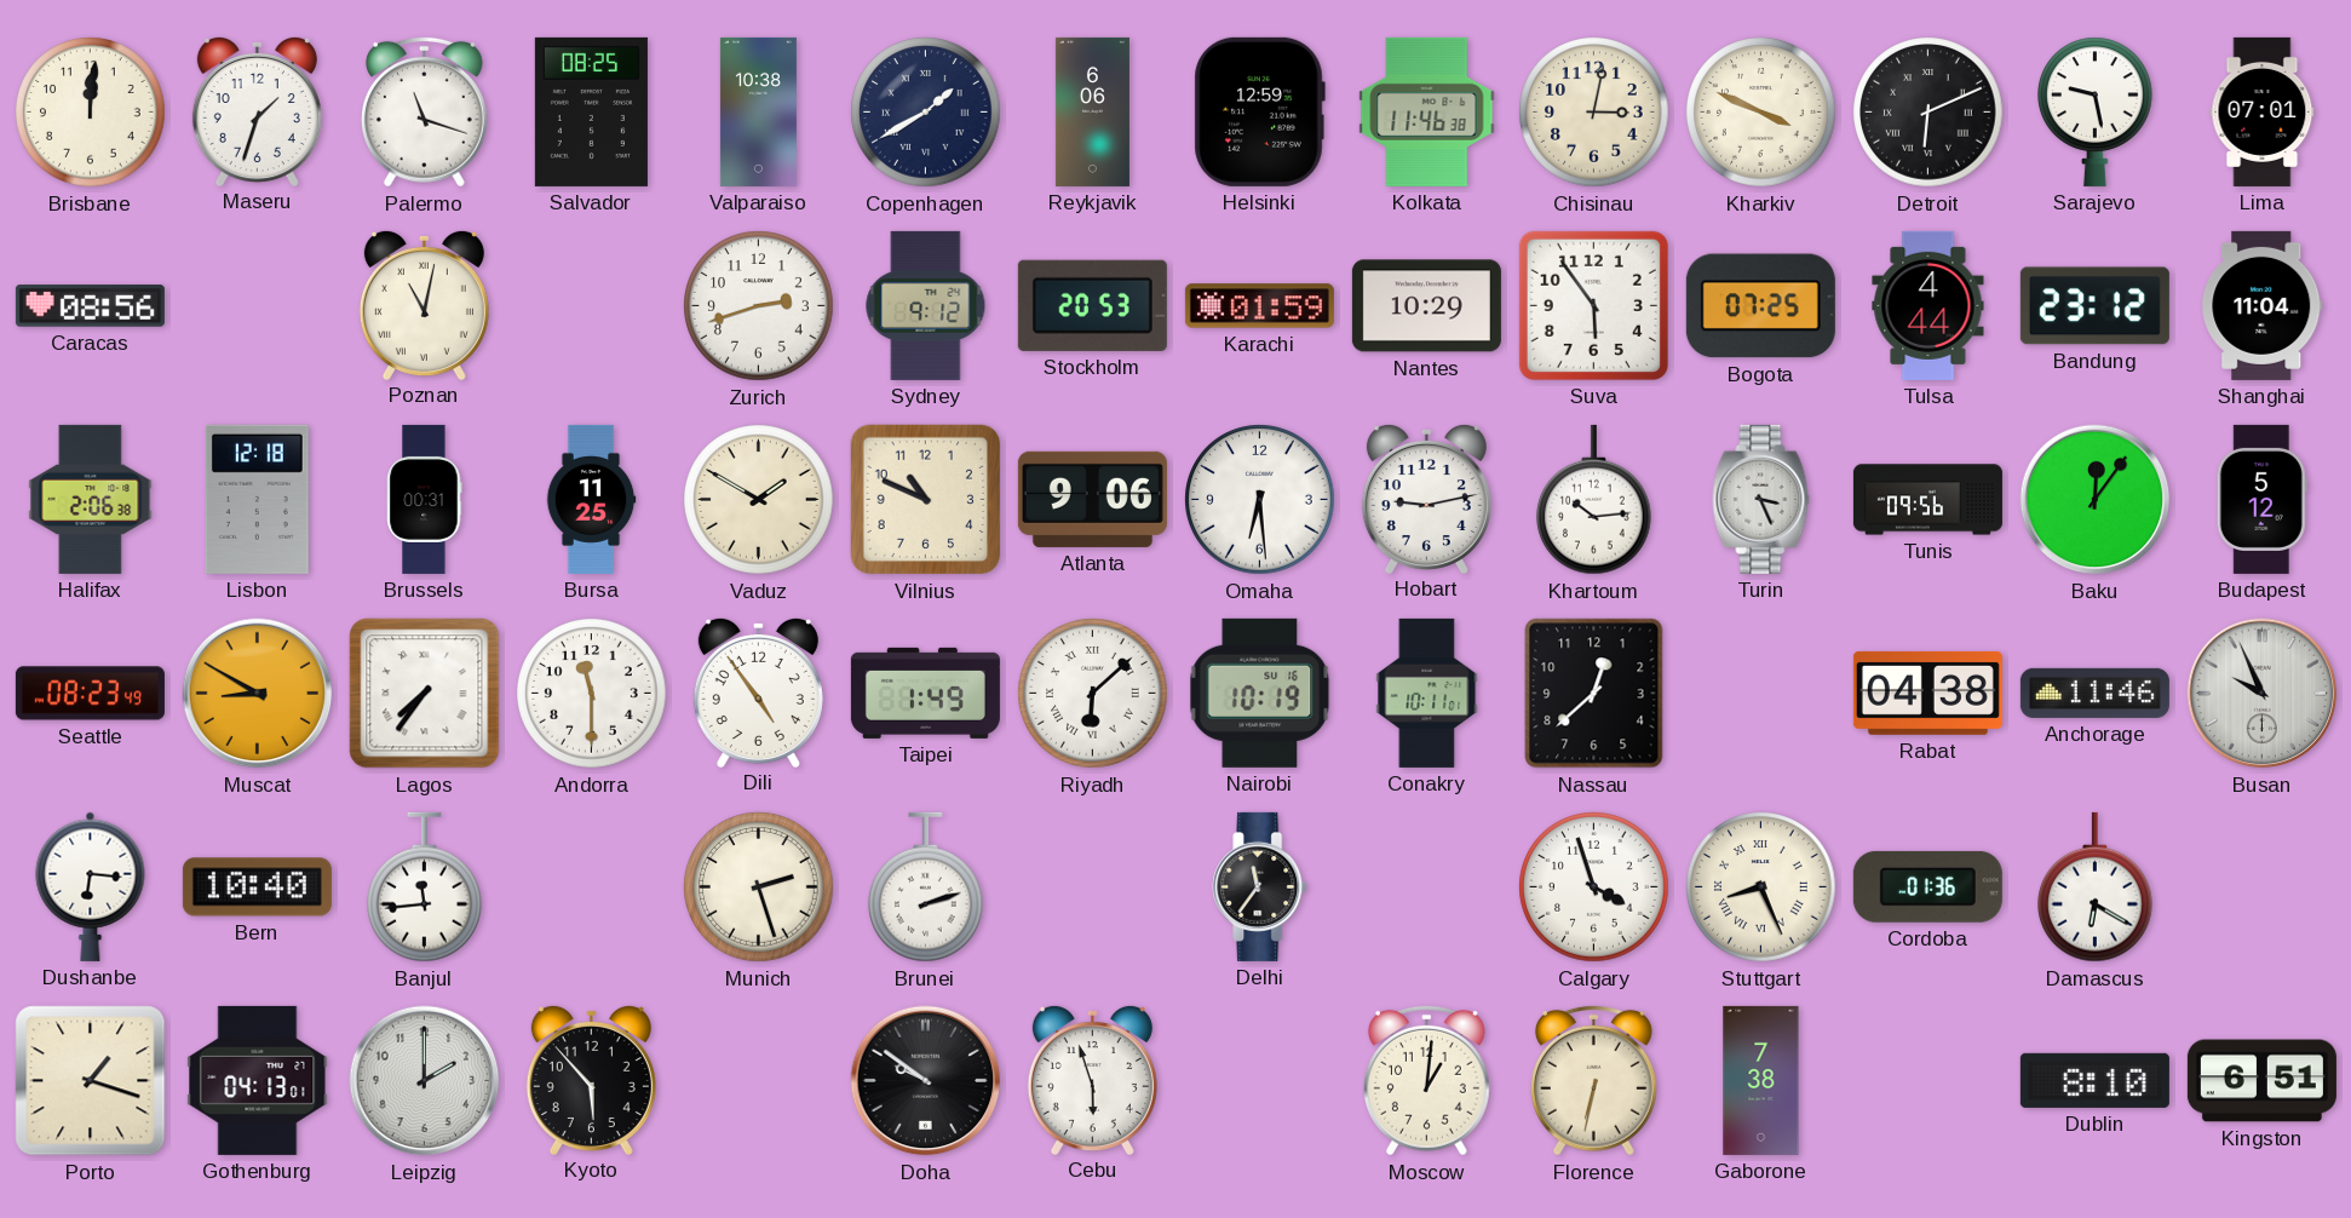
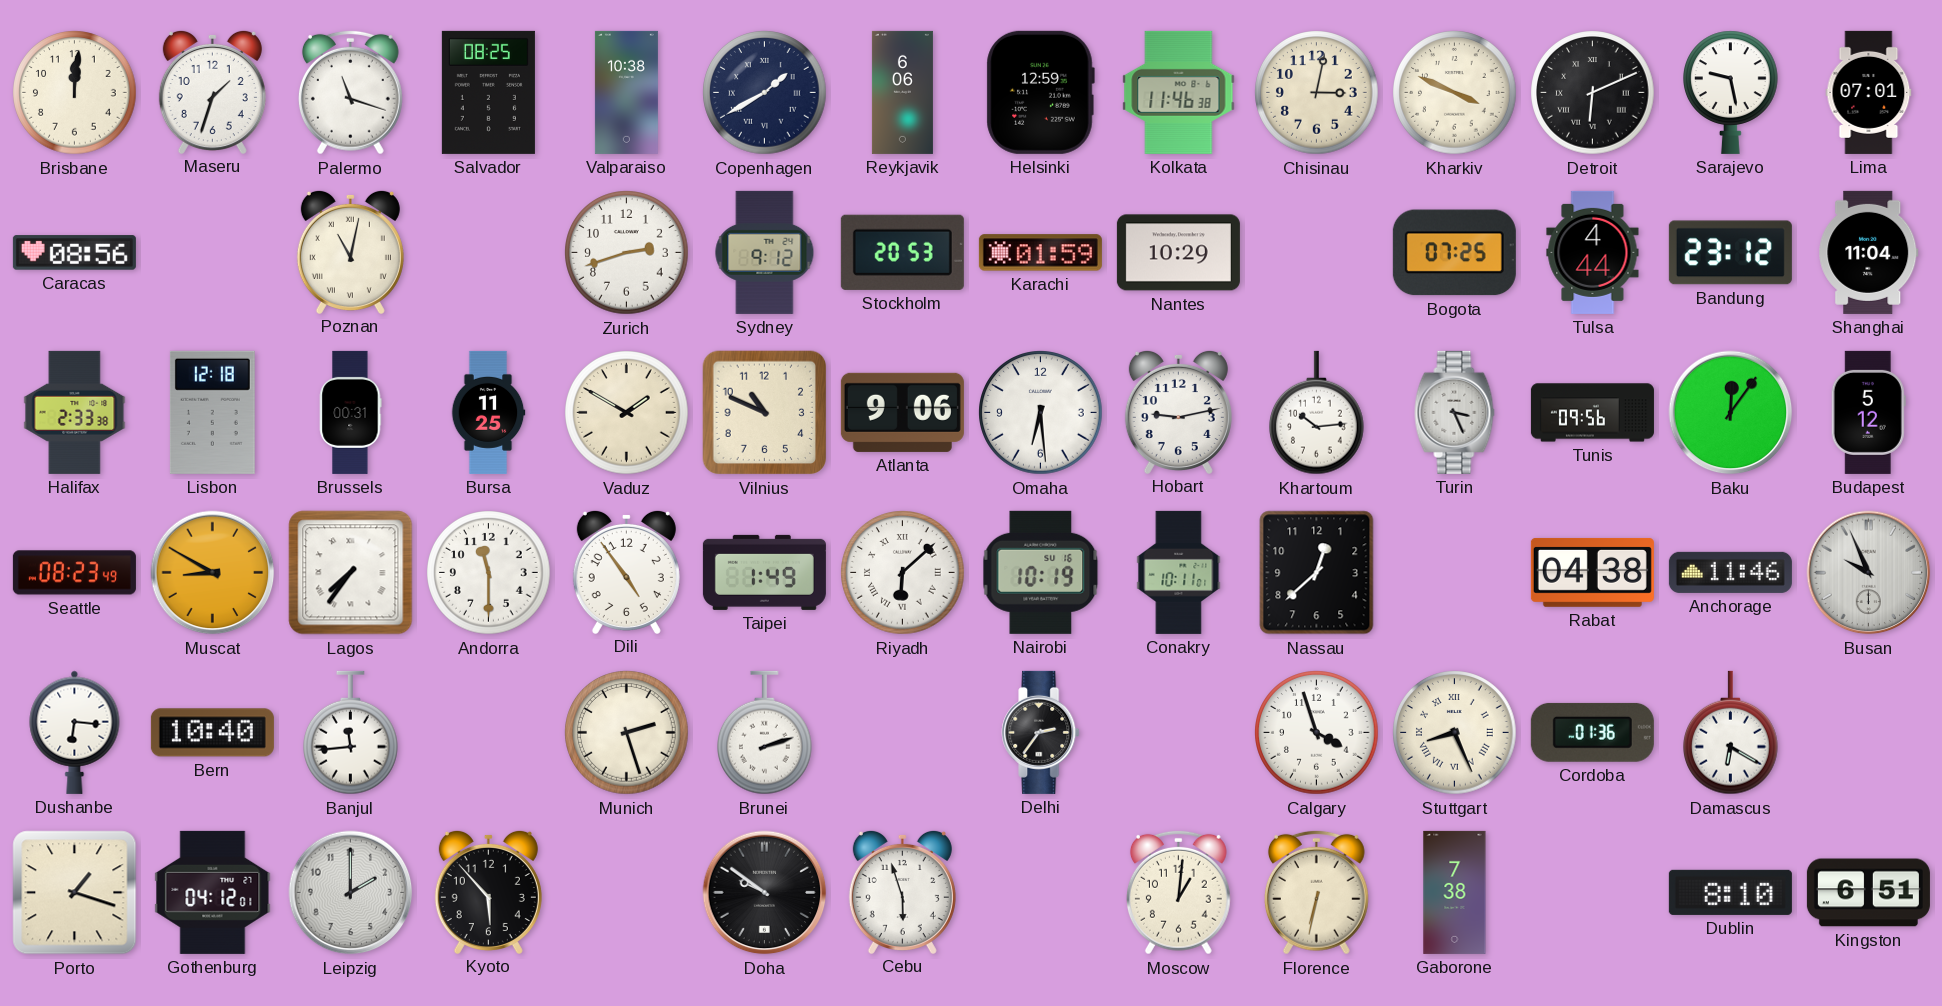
Suva: 5:54 -> none
Halifax: 2:06 -> 2:33
Delhi: 11:36 -> 2:36
Gothenburg: 04:13 -> 04:12
